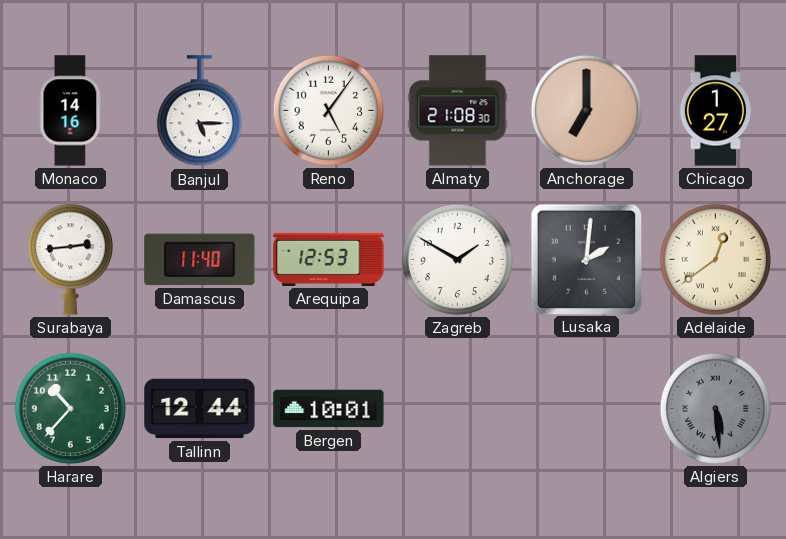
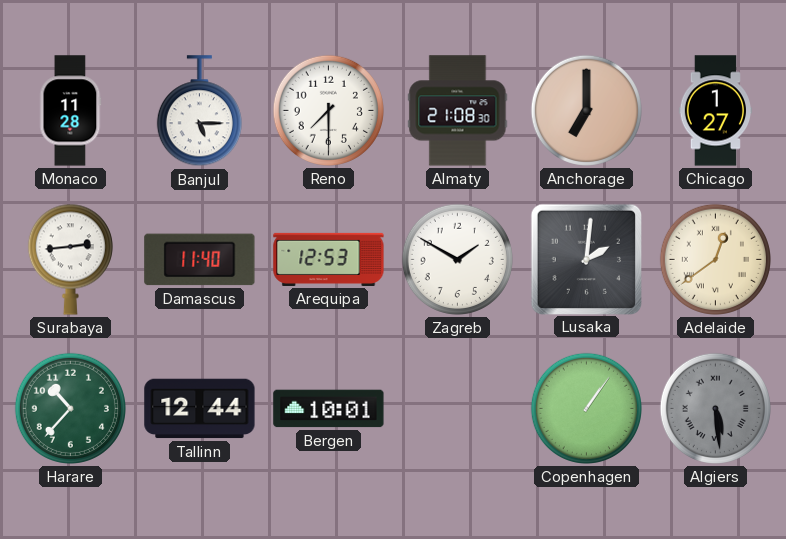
Monaco: 14:16 -> 11:28
Reno: 5:06 -> 7:30
Copenhagen: none -> 1:06
